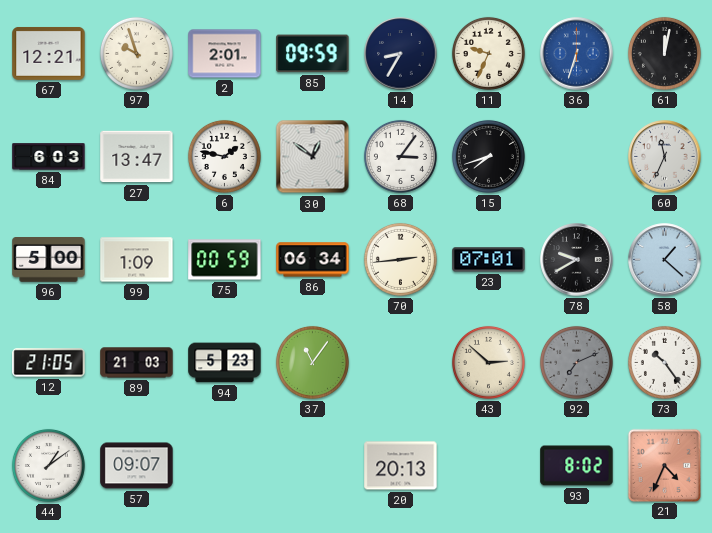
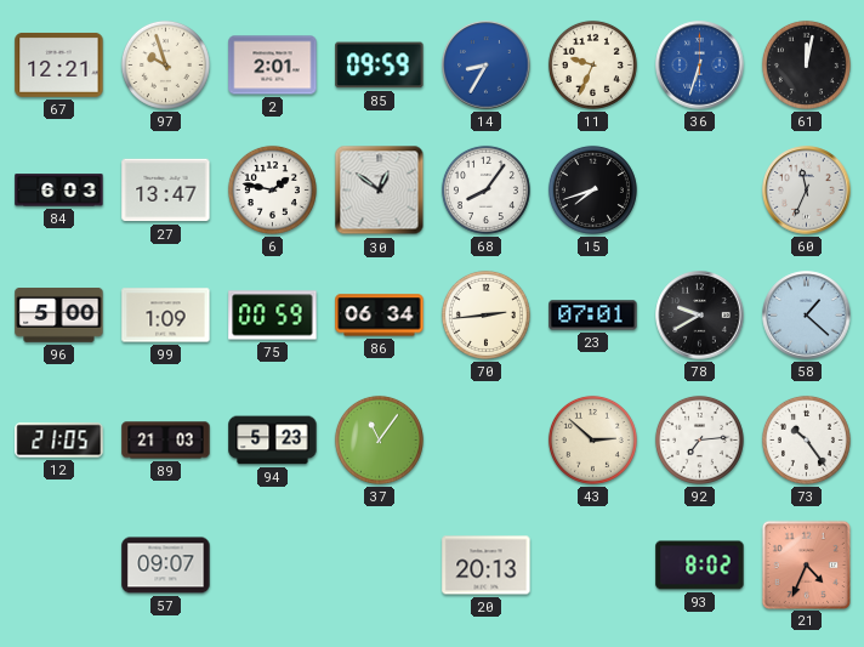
14 dial: navy -> blue
68: 3:06 -> 8:06
92: 7:11 -> 7:14
92 dial: grey -> white
44: 1:09 -> none
